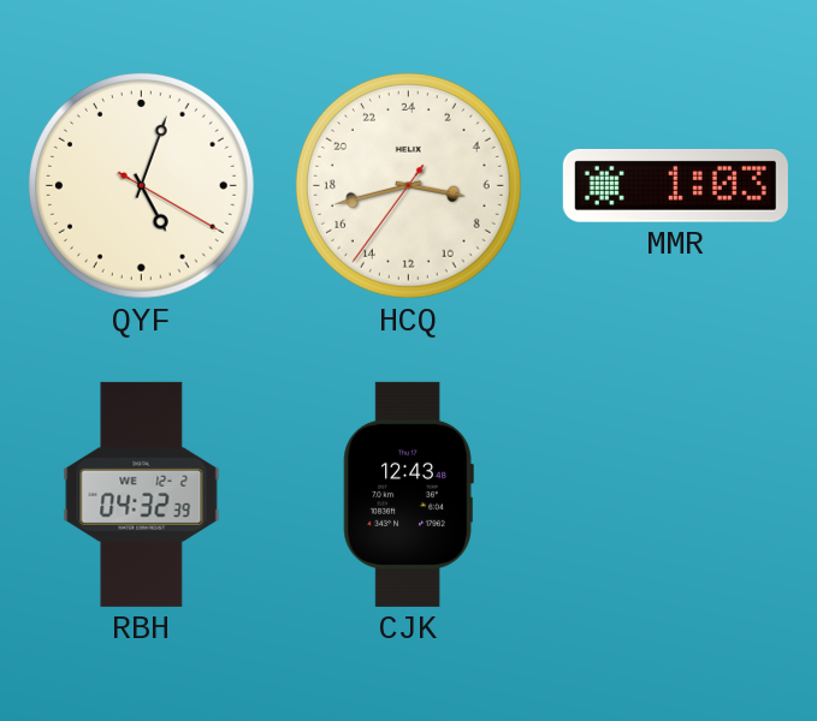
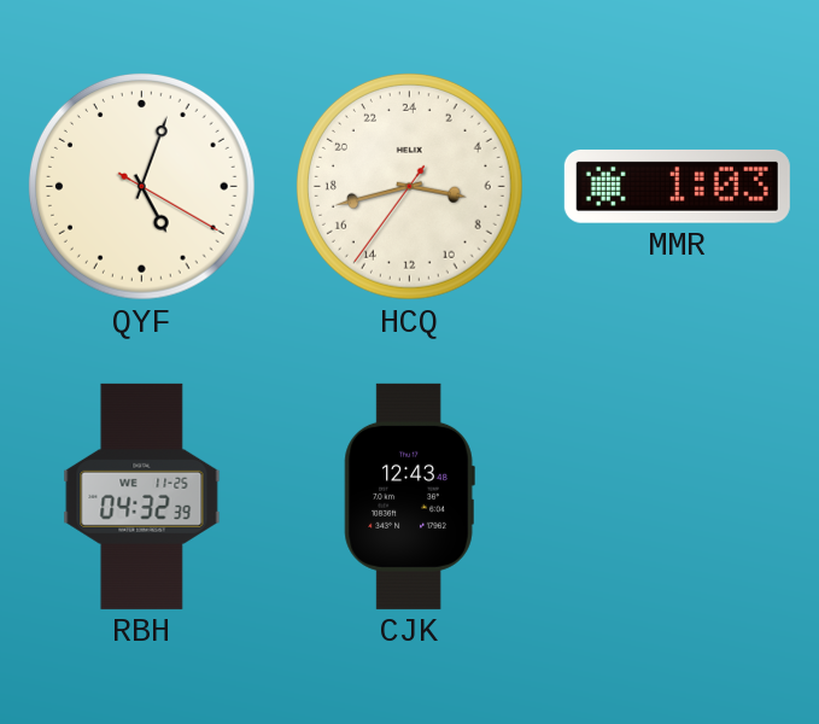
RBH date: WE 12-2 -> WE 11-25
